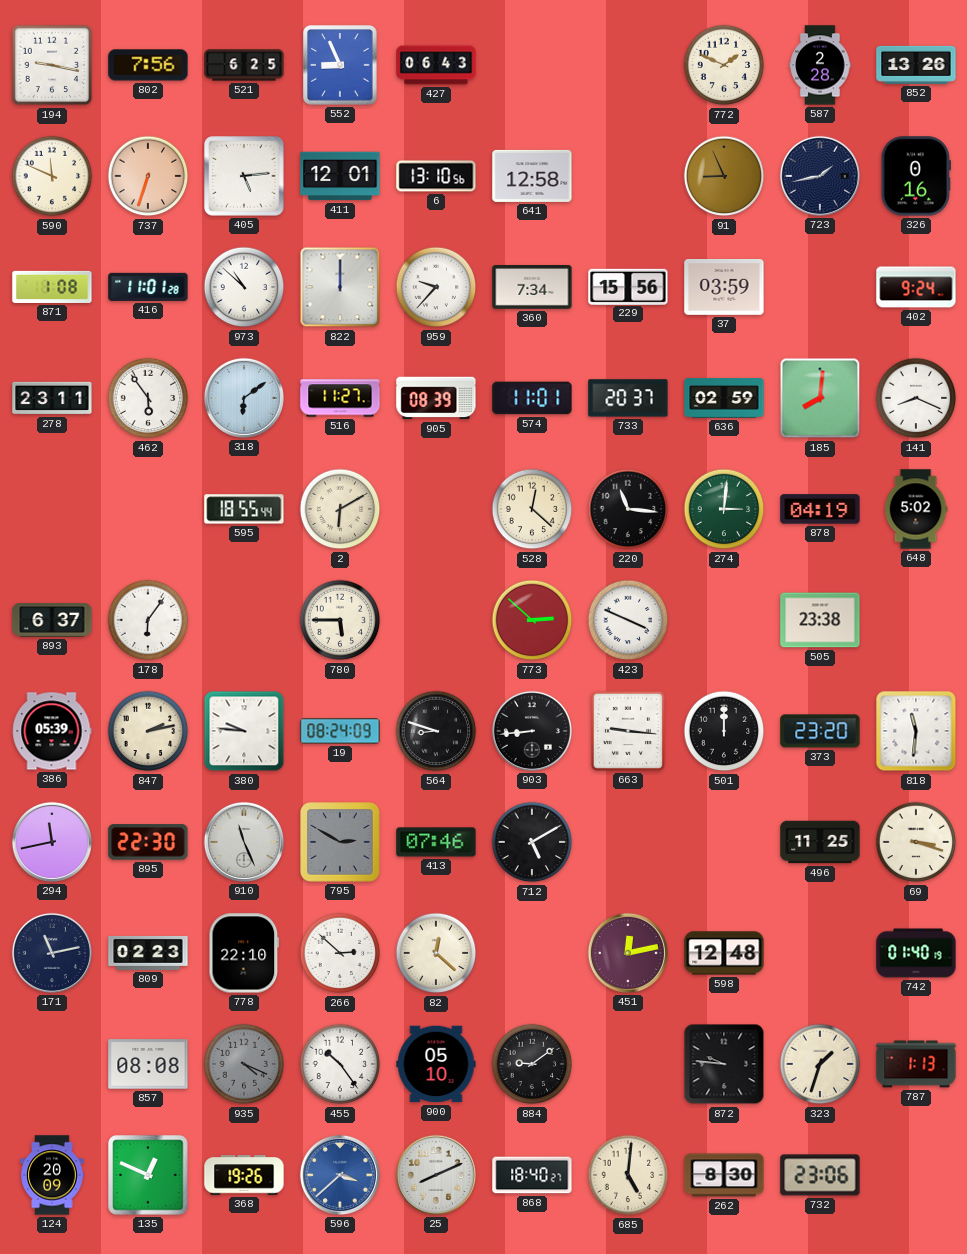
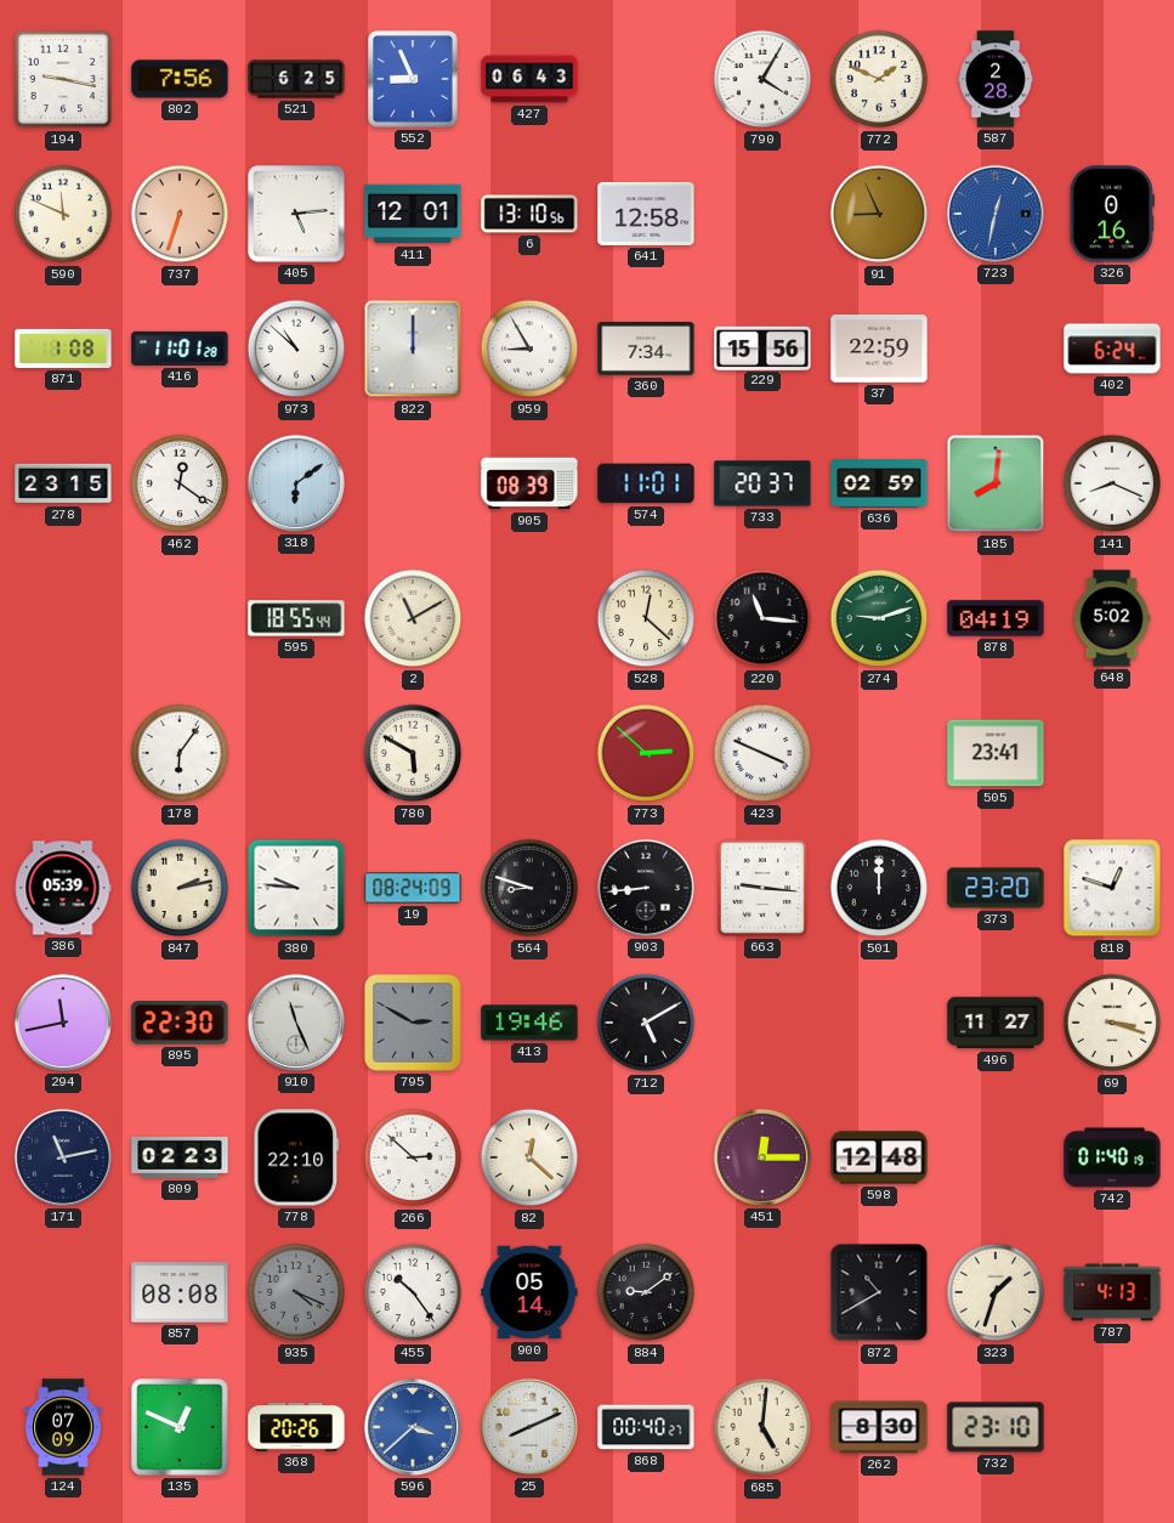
790: none -> 4:05
852: 13:26 -> none
723: 1:43 -> 12:32
723 dial: navy -> blue
959: 9:37 -> 8:55
37: 03:59 -> 22:59
402: 9:24 -> 6:24
278: 23:11 -> 23:15
462: 5:54 -> 12:21
516: 11:27 -> none
2: 6:10 -> 11:10
274: 3:01 -> 9:12
893: 6:37 -> none
780: 5:45 -> 5:50
505: 23:38 -> 23:41
818: 11:31 -> 12:48
413: 07:46 -> 19:46
496: 11:25 -> 11:27
451: 12:13 -> 12:15
900: 05:10 -> 05:14
872: 9:46 -> 10:40
787: 1:13 -> 4:13
124: 20:09 -> 07:09
368: 19:26 -> 20:26
868: 18:40 -> 00:40
732: 23:06 -> 23:10
